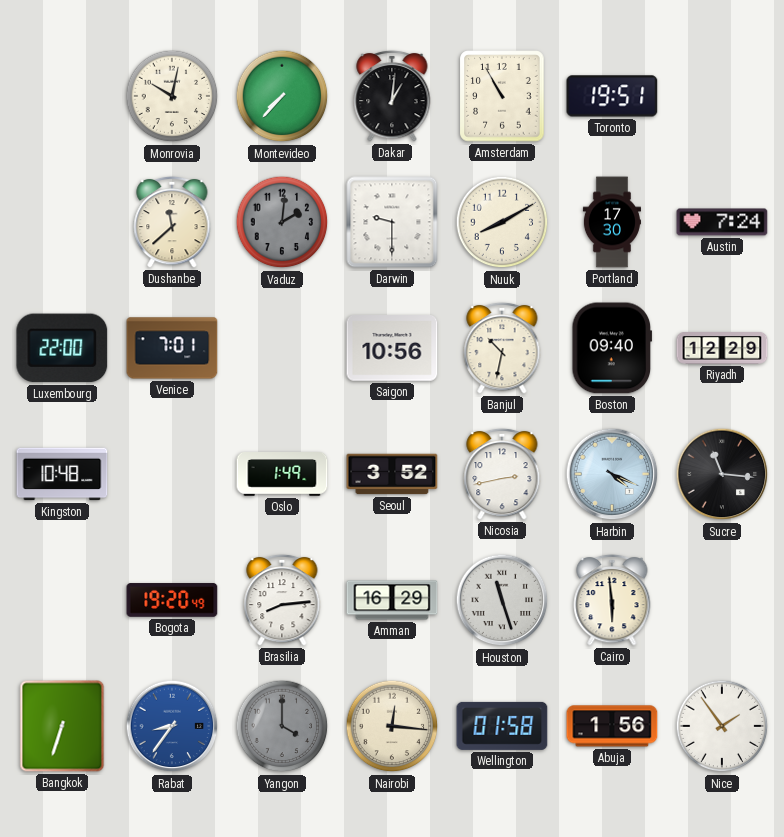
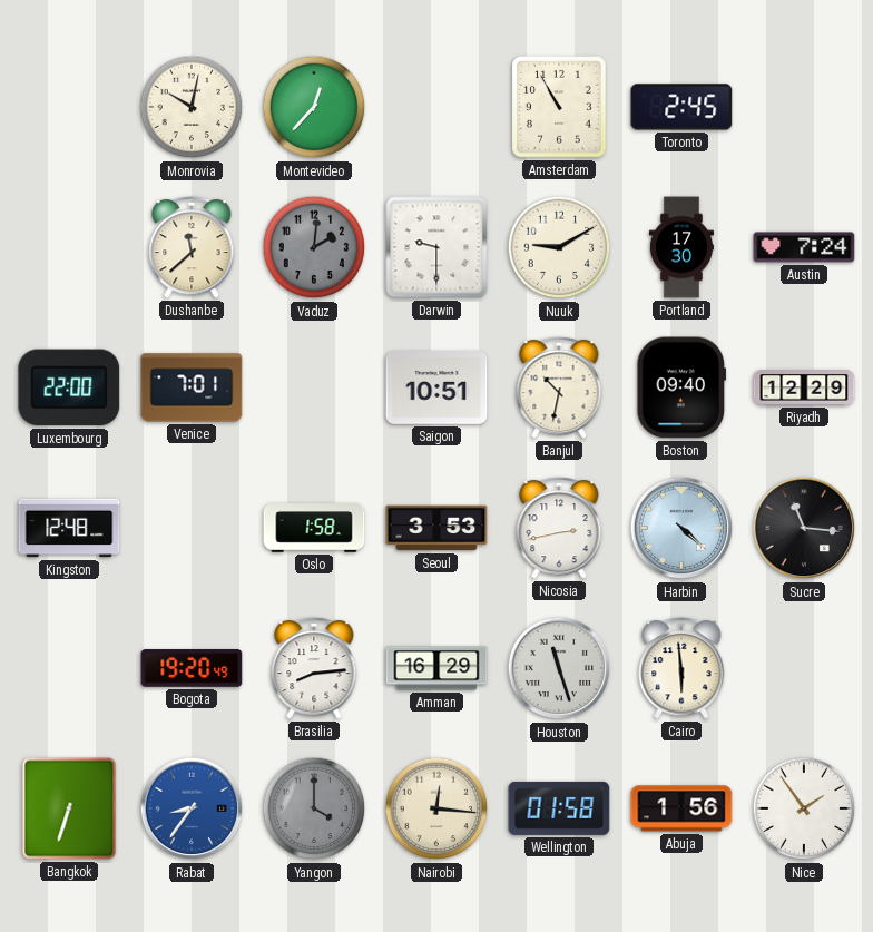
Montevideo: 7:37 -> 12:37
Dakar: 1:01 -> none
Toronto: 19:51 -> 2:45
Nuuk: 8:10 -> 9:10
Saigon: 10:56 -> 10:51
Kingston: 10:48 -> 12:48
Oslo: 1:49 -> 1:58
Seoul: 3:52 -> 3:53
Harbin: 4:19 -> 4:22
